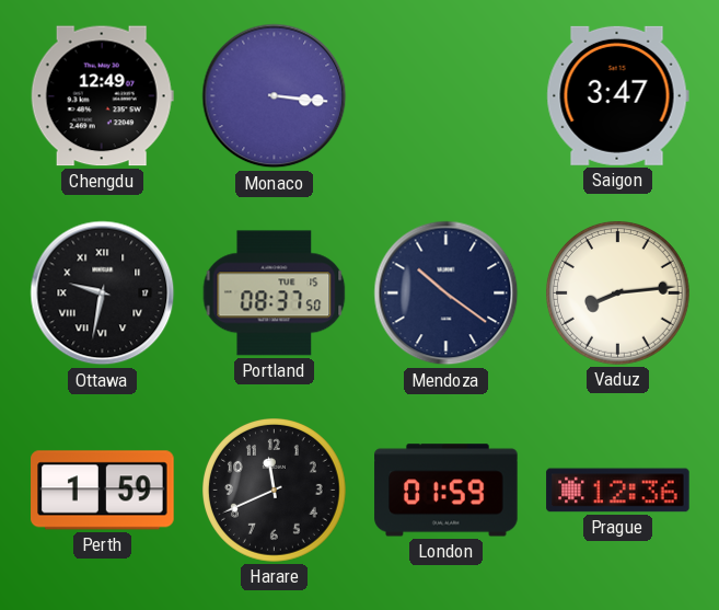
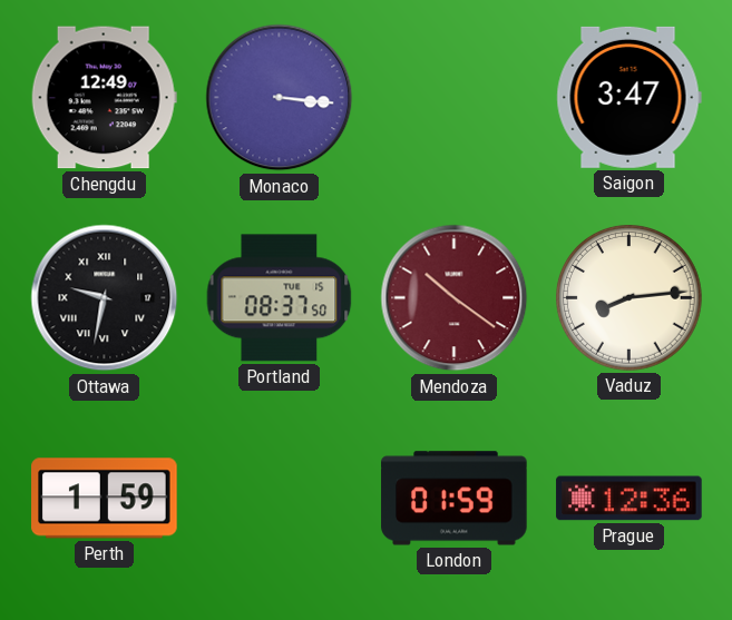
Mendoza dial: navy -> burgundy
Harare: 11:41 -> none
